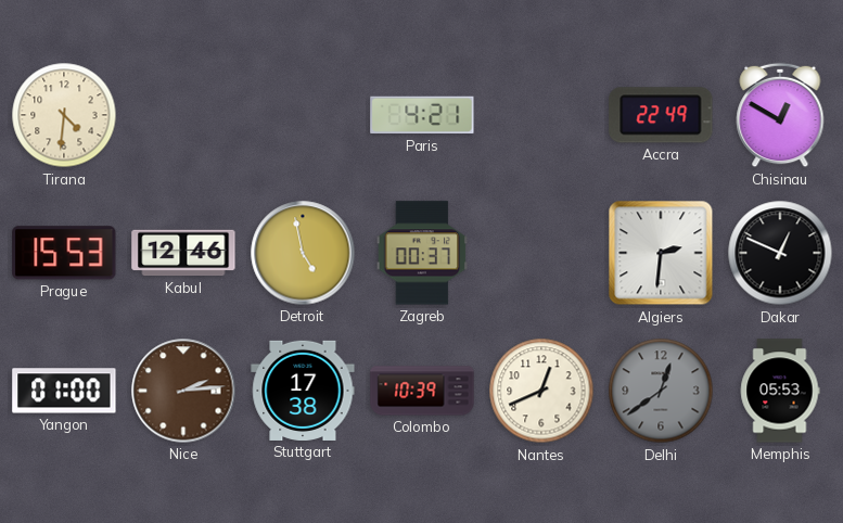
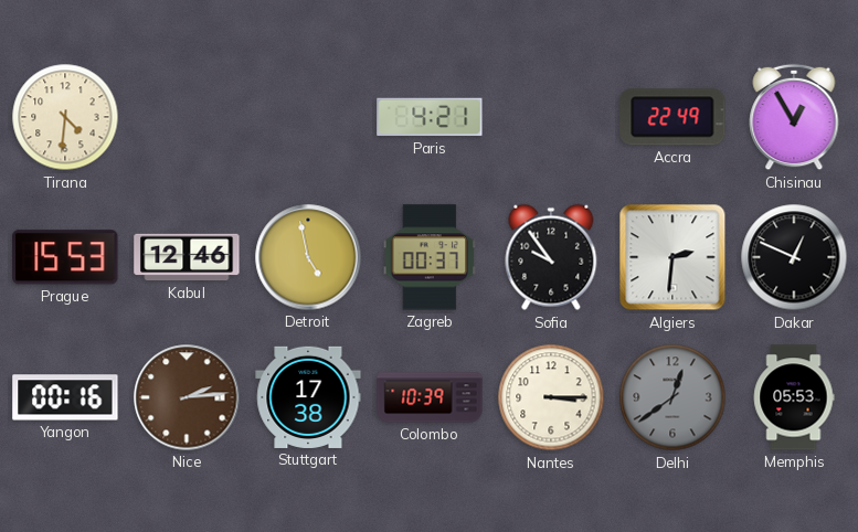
Chisinau: 12:50 -> 12:55
Sofia: none -> 9:54
Yangon: 01:00 -> 00:16
Nantes: 12:41 -> 3:15
